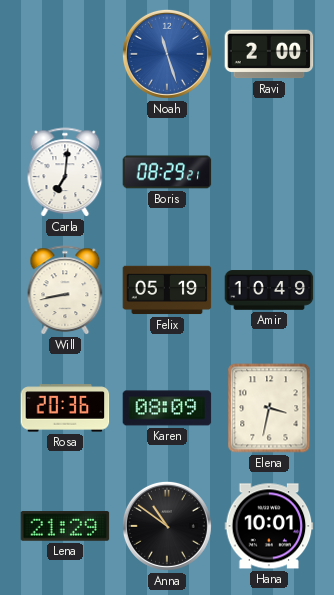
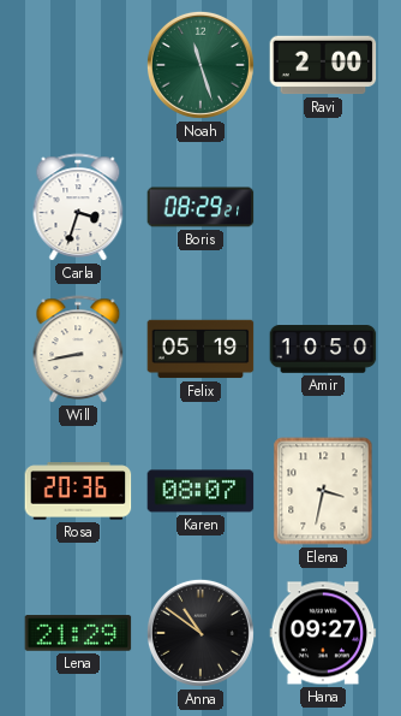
Noah dial: blue -> green
Carla: 7:01 -> 3:33
Amir: 10:49 -> 10:50
Karen: 08:09 -> 08:07
Hana: 10:01 -> 09:27
